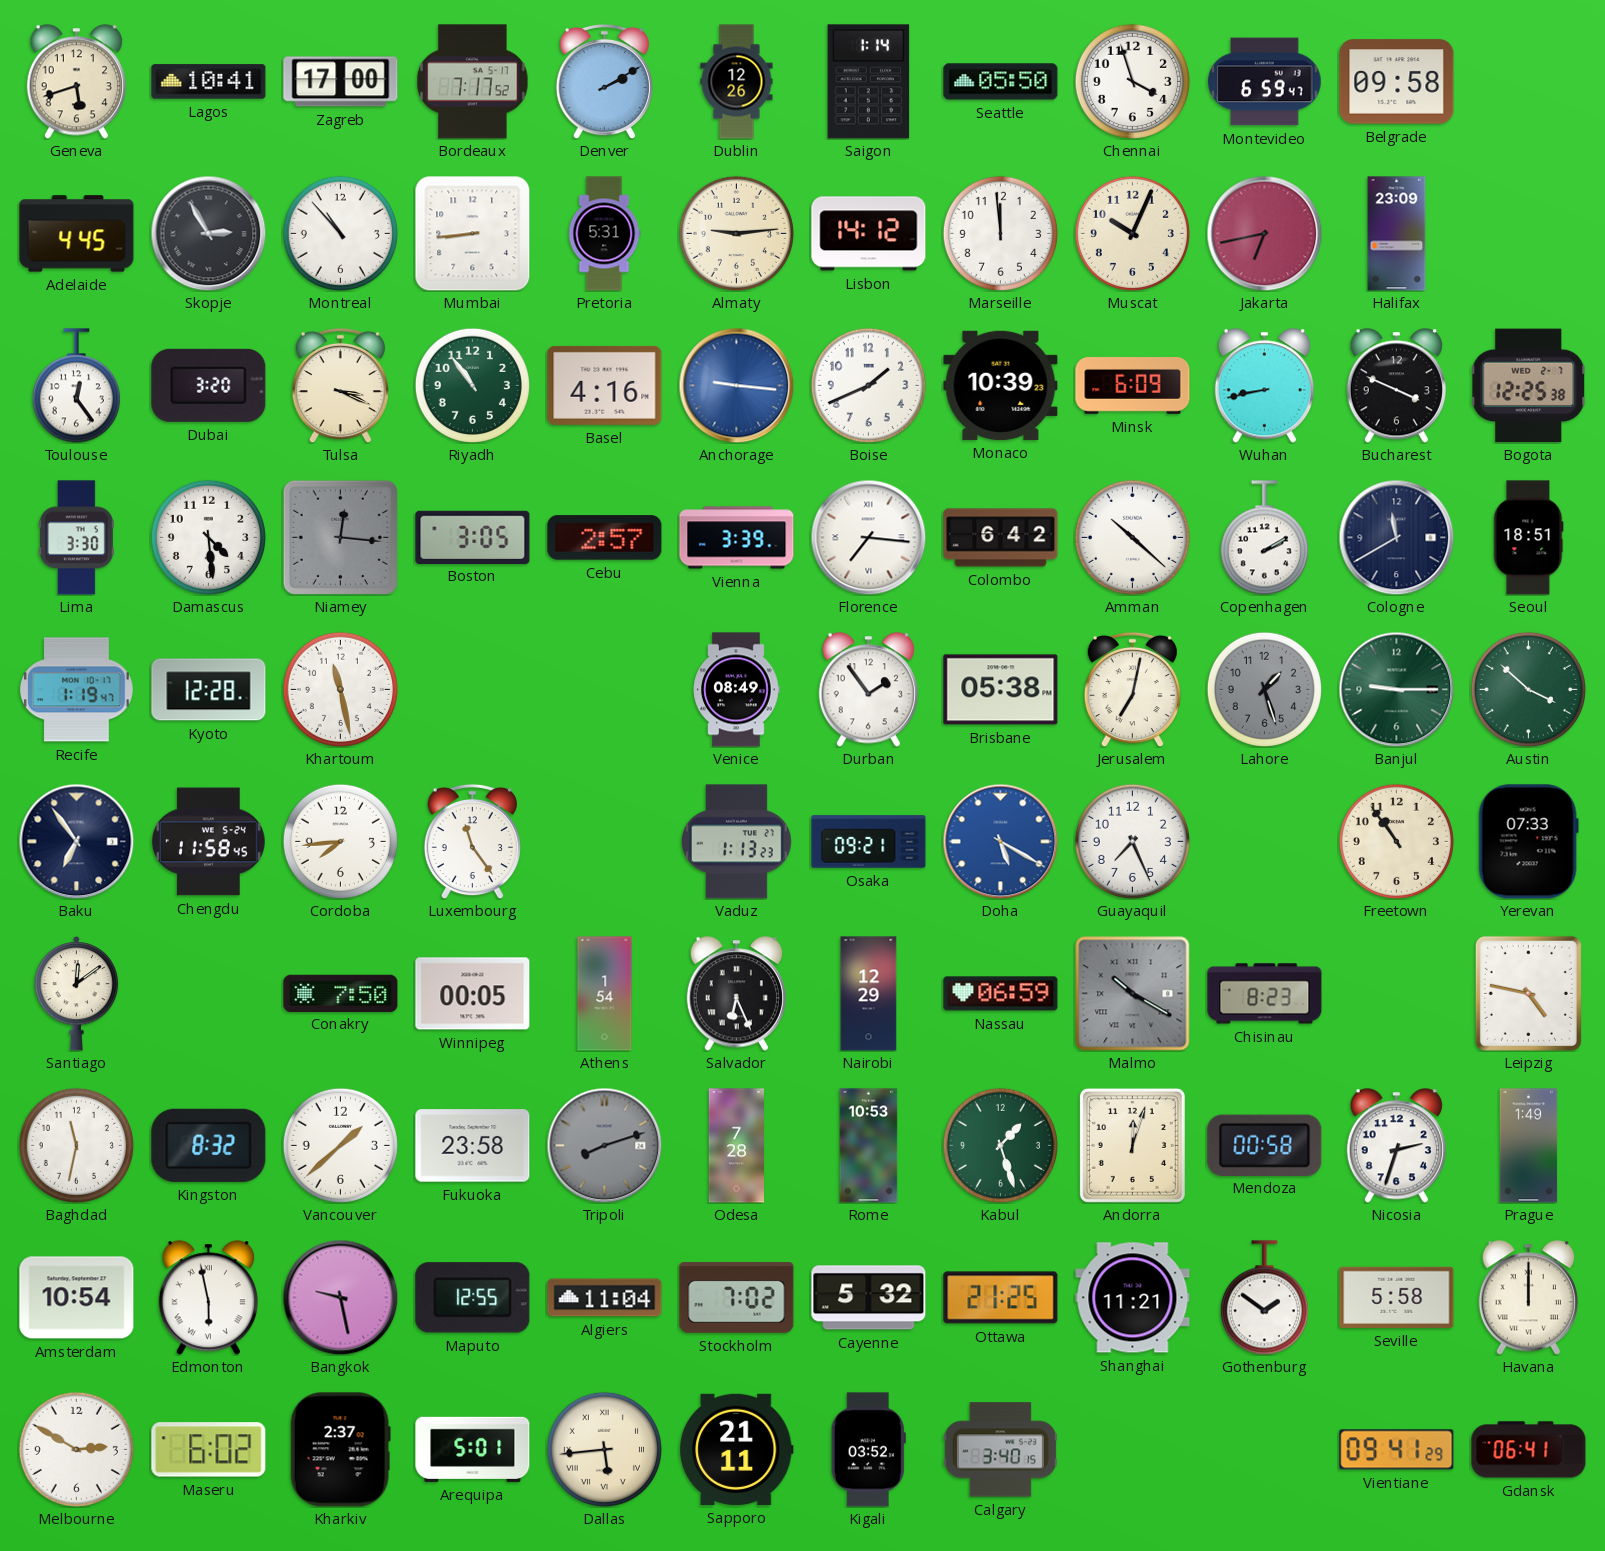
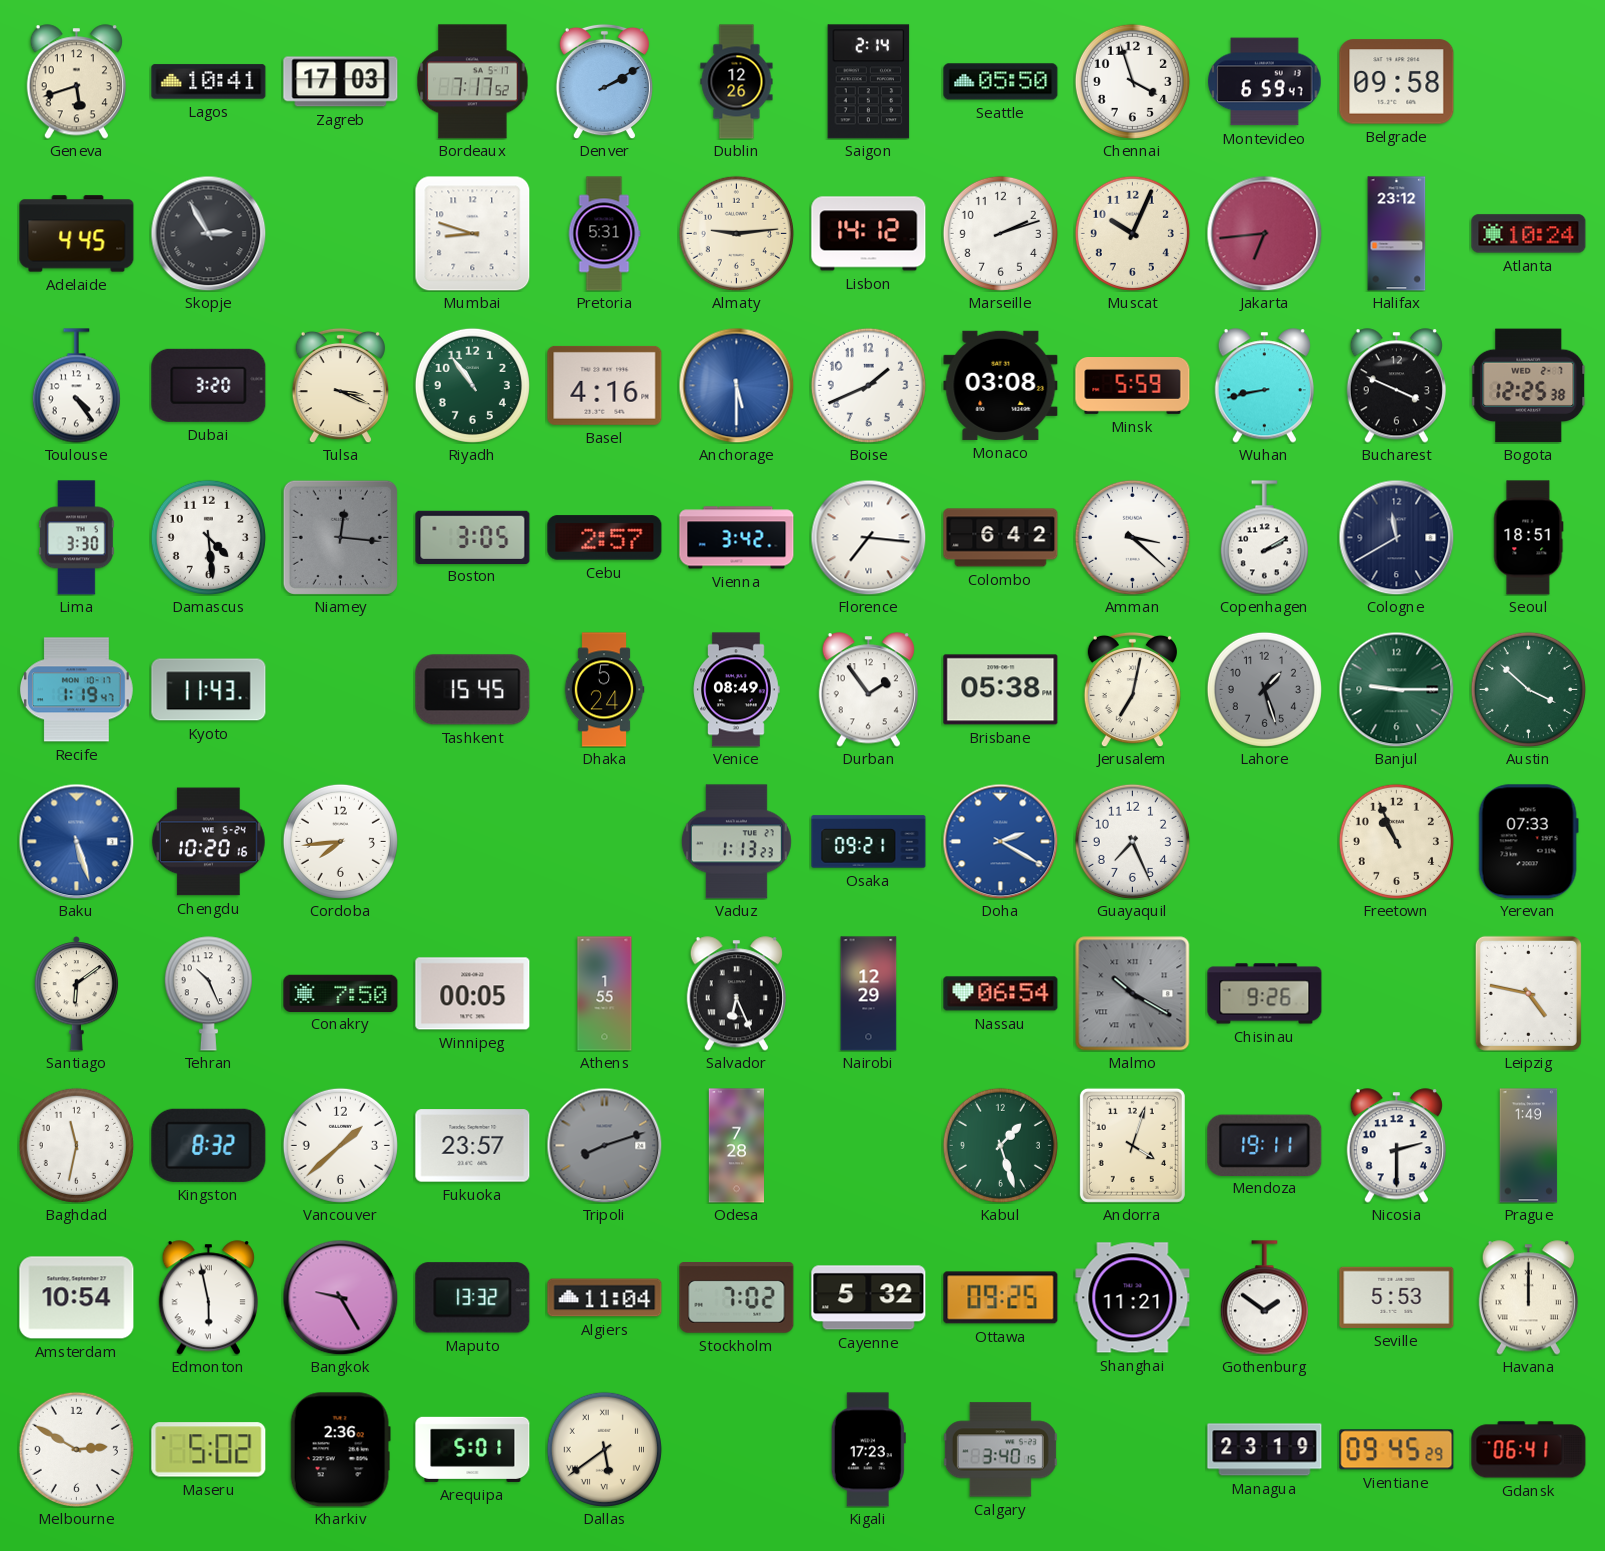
Zagreb: 17:00 -> 17:03
Saigon: 1:14 -> 2:14
Montreal: 10:53 -> none
Mumbai: 8:44 -> 8:48
Marseille: 11:59 -> 2:12
Jakarta: 6:43 -> 6:44
Halifax: 23:09 -> 23:12
Atlanta: none -> 10:24
Toulouse: 12:24 -> 4:24
Anchorage: 9:16 -> 5:30
Monaco: 10:39 -> 03:08
Minsk: 6:09 -> 5:59
Vienna: 3:39 -> 3:42
Amman: 10:22 -> 3:22
Kyoto: 12:28 -> 11:43
Khartoum: 11:28 -> none
Tashkent: none -> 15:45
Dhaka: none -> 5:24
Baku: 6:54 -> 5:27
Baku dial: navy -> blue
Chengdu: 11:58 -> 10:20
Luxembourg: 11:24 -> none
Doha: 5:20 -> 2:20
Freetown: 10:54 -> 10:56
Santiago: 12:09 -> 6:09
Tehran: none -> 10:26
Athens: 1:54 -> 1:55
Nassau: 06:59 -> 06:54
Chisinau: 8:23 -> 9:26
Fukuoka: 23:58 -> 23:57
Rome: 10:53 -> none
Andorra: 12:03 -> 4:03
Mendoza: 00:58 -> 19:11
Nicosia: 2:33 -> 2:30
Bangkok: 9:28 -> 9:25
Maputo: 12:55 -> 13:32
Ottawa: 21:25 -> 09:25
Seville: 5:58 -> 5:53
Maseru: 6:02 -> 5:02
Kharkiv: 2:37 -> 2:36
Dallas: 5:44 -> 5:39
Sapporo: 21:11 -> none
Kigali: 03:52 -> 17:23
Managua: none -> 23:19
Vientiane: 09:41 -> 09:45
